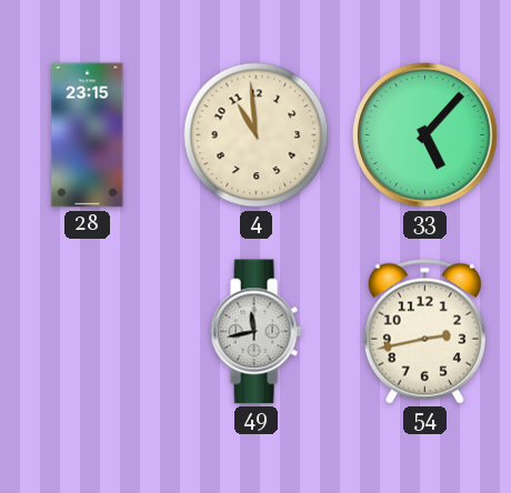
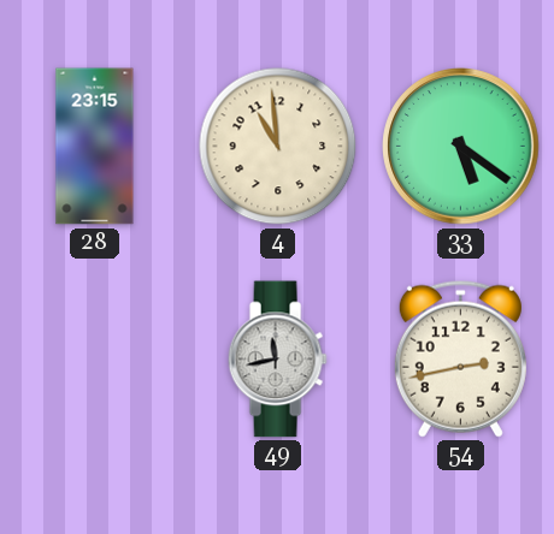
33: 5:07 -> 5:21
